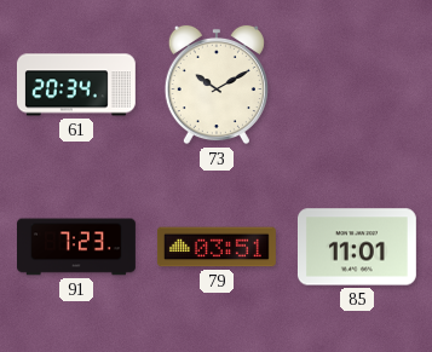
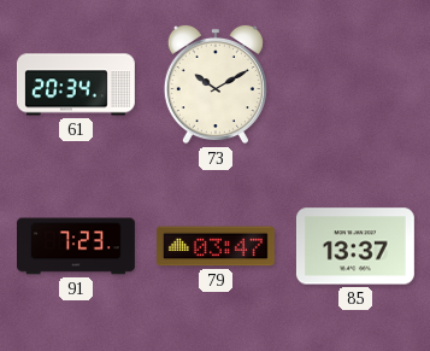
79: 03:51 -> 03:47
85: 11:01 -> 13:37
